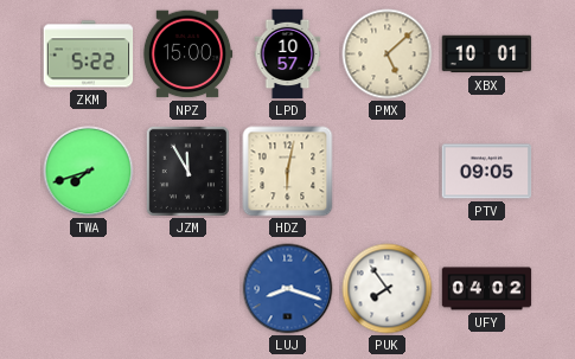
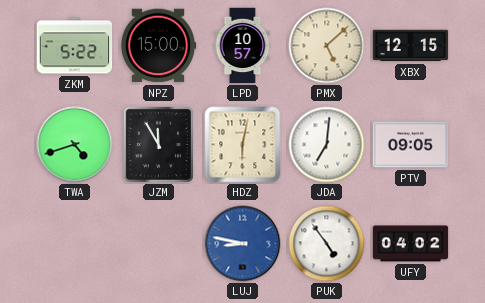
XBX: 10:01 -> 12:15
TWA: 7:42 -> 4:42
JDA: none -> 7:01
LUJ: 8:18 -> 8:47
PUK: 7:54 -> 4:54
